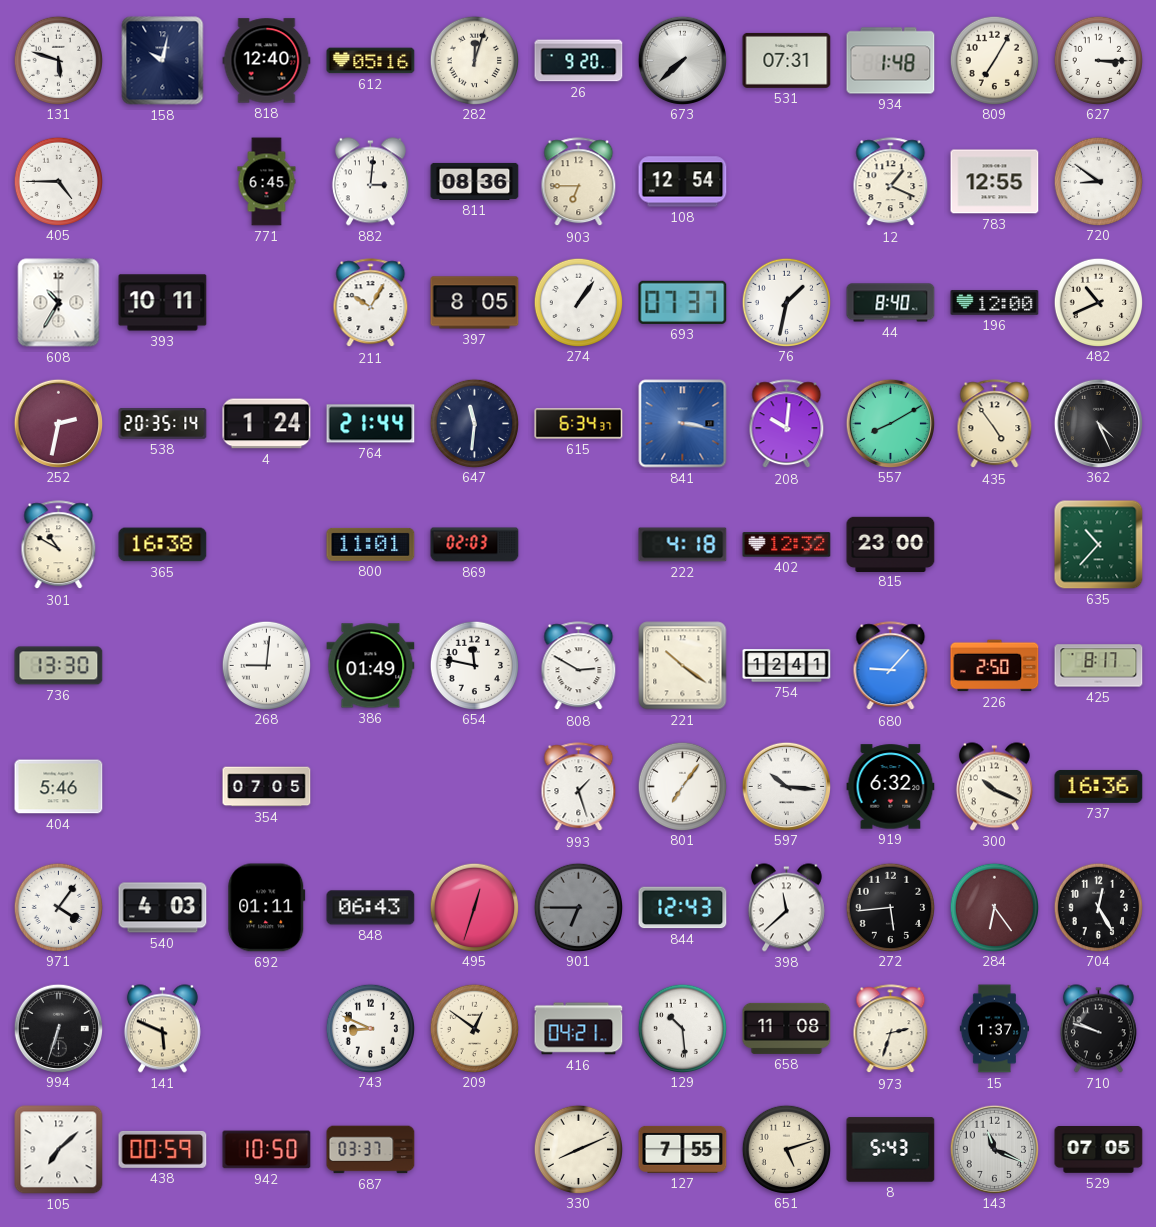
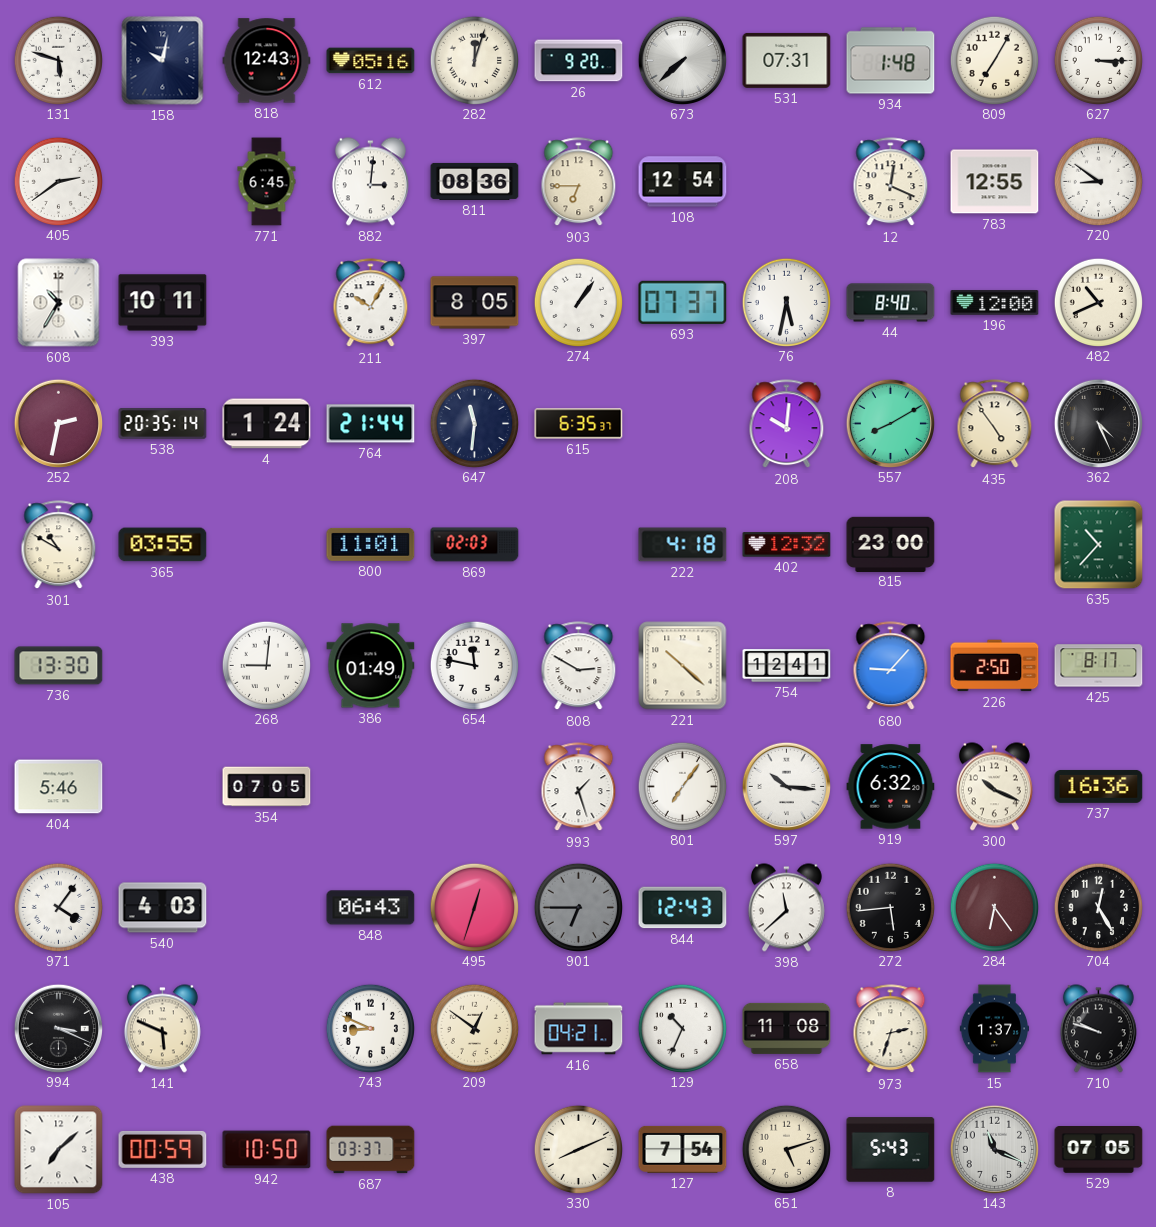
818: 12:40 -> 12:43
405: 4:45 -> 2:39
12: 1:19 -> 12:19
76: 1:32 -> 5:32
615: 6:34 -> 6:35
841: 3:17 -> none
365: 16:38 -> 03:55
221: 10:21 -> 10:22
692: 01:11 -> none
994: 6:33 -> 3:19
129: 10:29 -> 10:34
127: 7:55 -> 7:54
